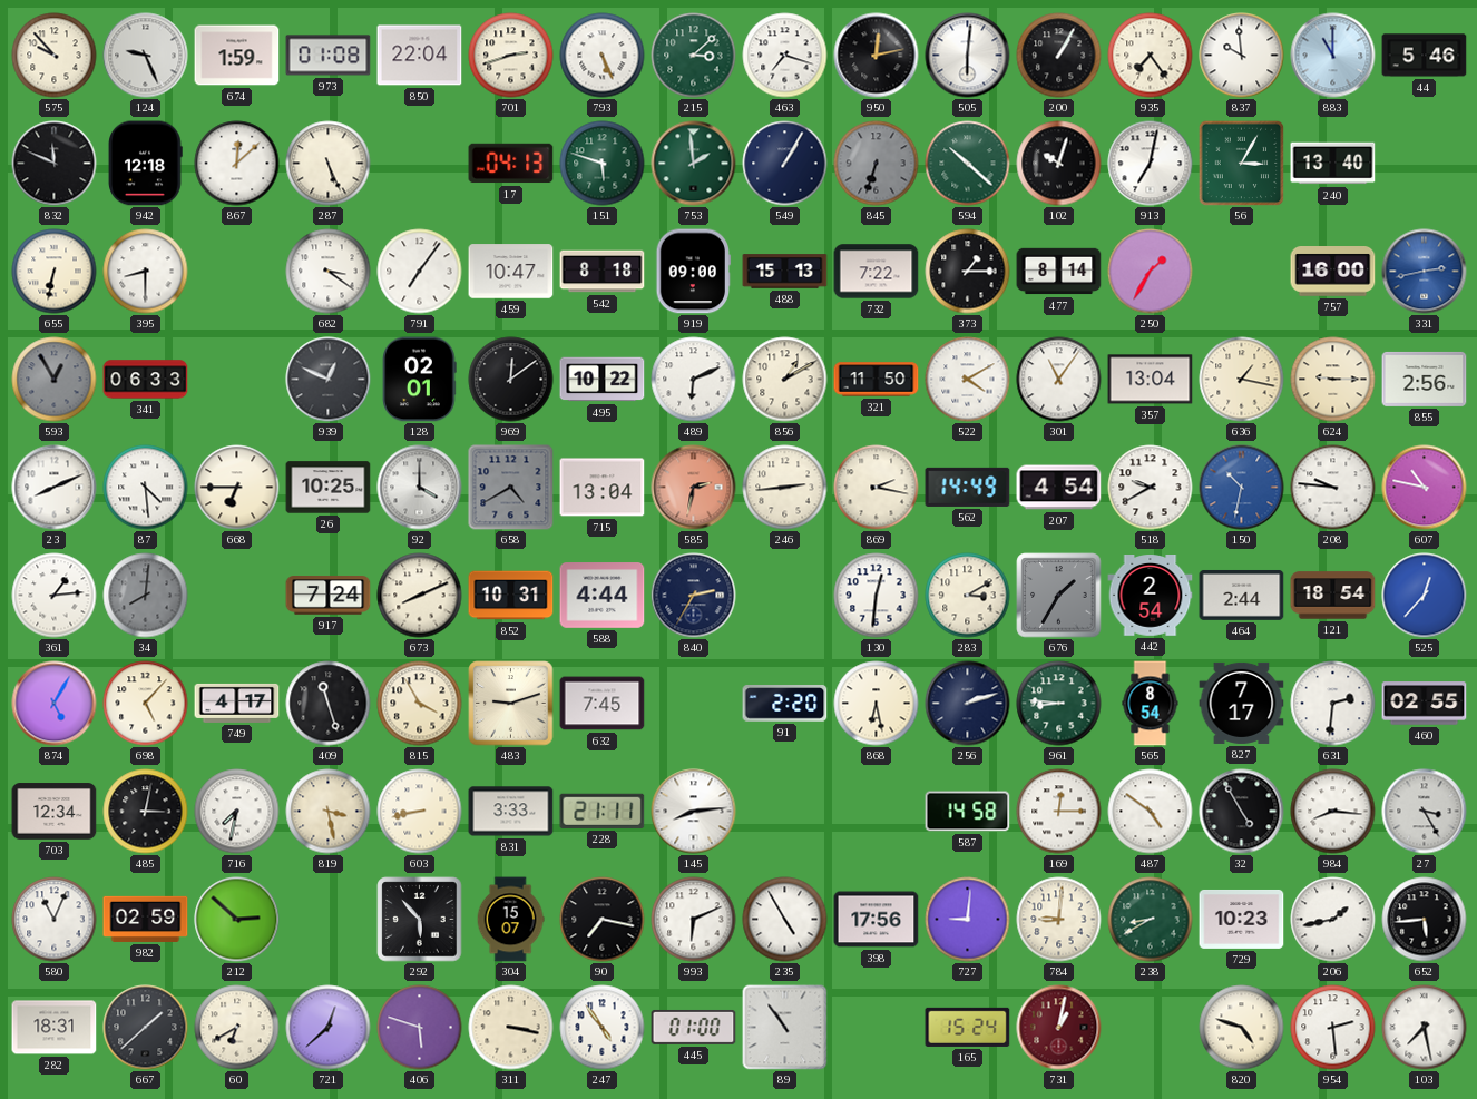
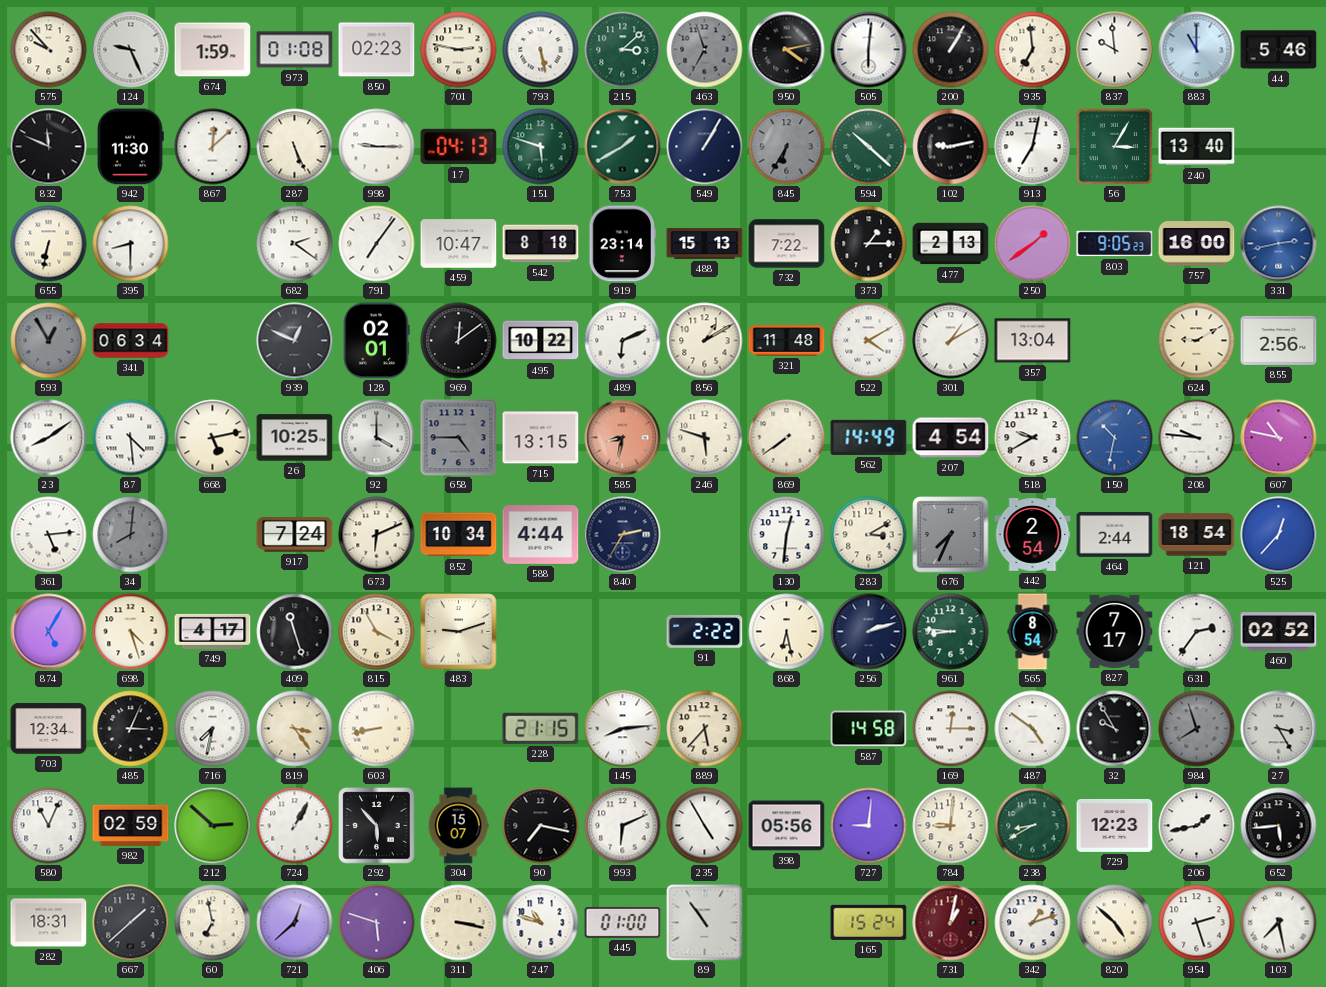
850: 22:04 -> 02:23
701: 2:42 -> 2:47
793: 5:26 -> 5:28
463: 7:18 -> 6:57
463 dial: white -> grey
950: 12:13 -> 4:13
935: 7:24 -> 6:59
942: 12:18 -> 11:30
998: none -> 9:15
753: 1:59 -> 1:40
845: 6:33 -> 6:35
102: 10:03 -> 9:13
682: 3:21 -> 2:21
919: 09:00 -> 23:14
477: 8:14 -> 2:13
250: 1:35 -> 1:39
803: none -> 9:05
341: 06:33 -> 06:34
321: 11:50 -> 11:48
301: 11:06 -> 1:10
636: 1:17 -> none
624: 9:15 -> 9:10
23: 8:11 -> 8:09
668: 6:45 -> 5:13
658: 4:40 -> 4:45
715: 13:04 -> 13:15
585: 2:32 -> 8:32
246: 2:44 -> 5:48
869: 2:17 -> 7:39
361: 1:14 -> 5:14
673: 8:11 -> 6:11
852: 10:31 -> 10:34
676: 1:35 -> 7:34
698: 5:07 -> 4:27
632: 7:45 -> none
91: 2:20 -> 2:22
631: 2:31 -> 2:36
460: 02:55 -> 02:52
485: 3:02 -> 3:04
819: 3:28 -> 3:24
831: 3:33 -> none
228: 21:11 -> 21:15
889: none -> 5:37
32: 4:55 -> 9:55
984: 8:16 -> 7:57
984 dial: white -> grey
724: none -> 1:05
398: 17:56 -> 05:56
729: 10:23 -> 12:23
60: 6:40 -> 6:58
247: 4:54 -> 10:48
342: none -> 1:12
820: 4:48 -> 4:52
954: 2:29 -> 2:27
